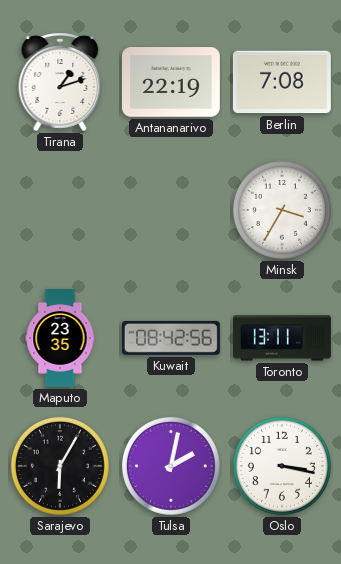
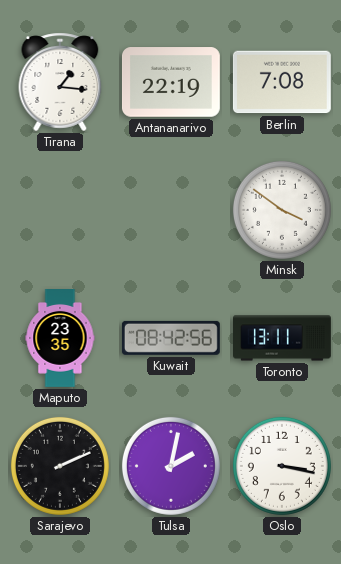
Tirana: 1:12 -> 1:16
Minsk: 3:35 -> 3:51
Sarajevo: 6:05 -> 2:11
